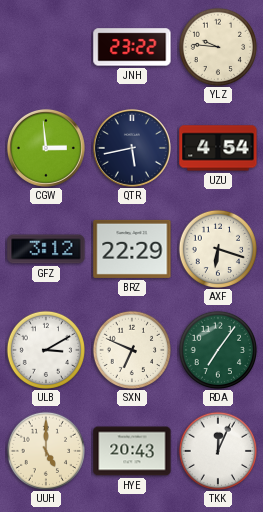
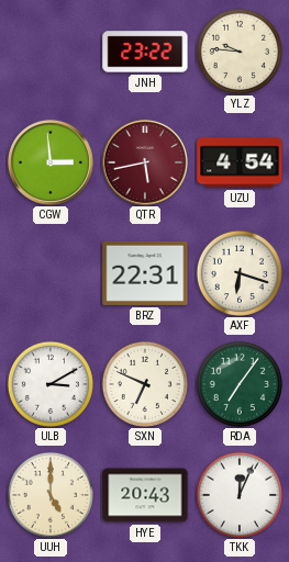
QTR dial: navy -> burgundy
GFZ: 3:12 -> none
BRZ: 22:29 -> 22:31
